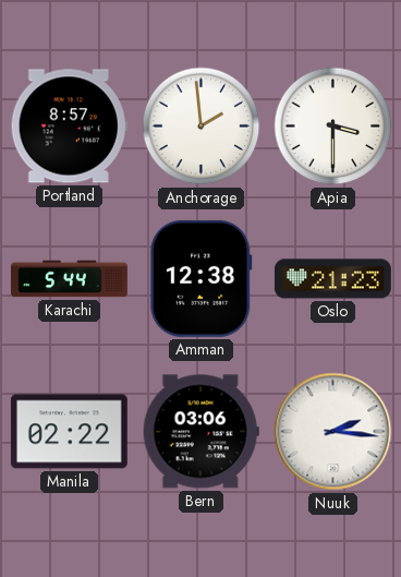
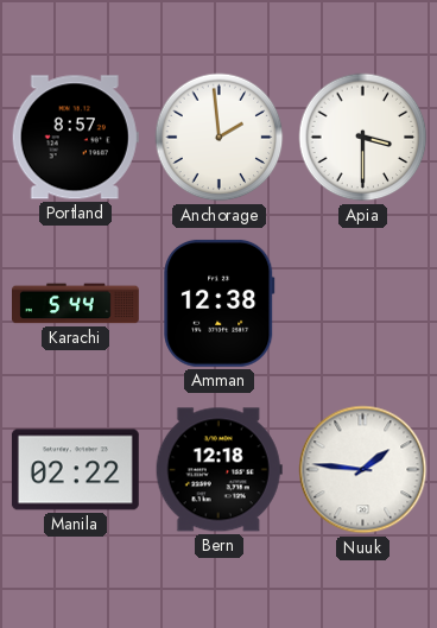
Oslo: 21:23 -> none
Bern: 03:06 -> 12:18
Nuuk: 2:16 -> 1:46
